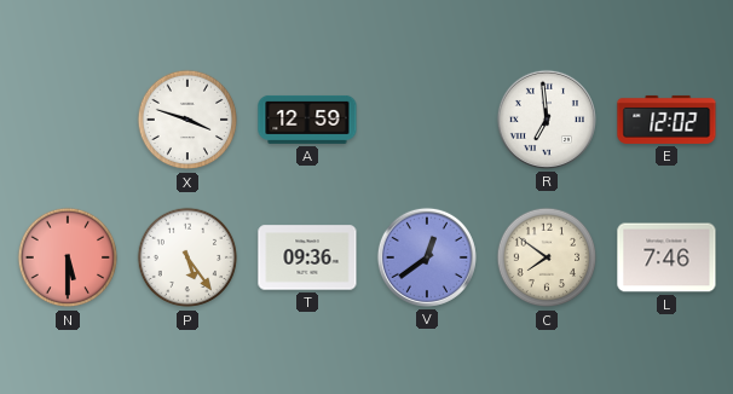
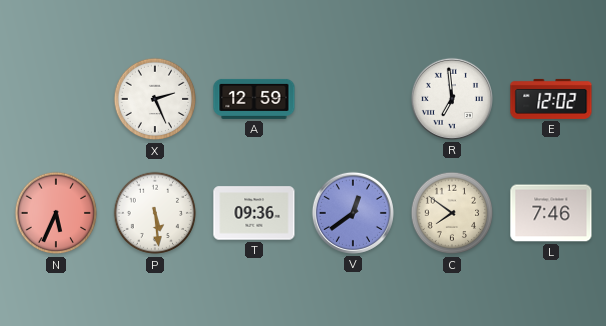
X: 3:48 -> 2:26
N: 5:30 -> 5:34
P: 5:24 -> 5:29
